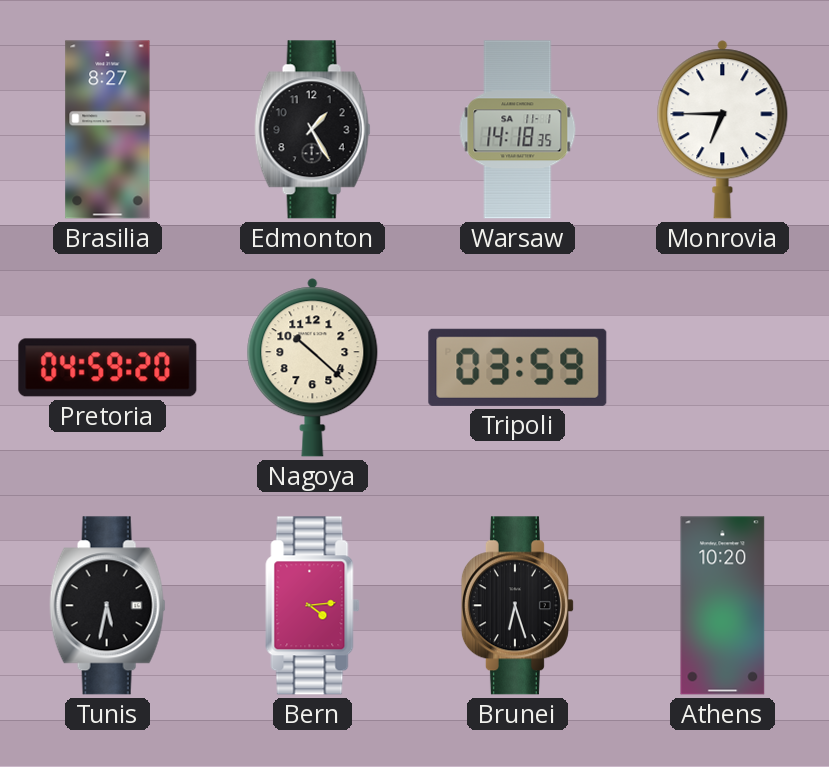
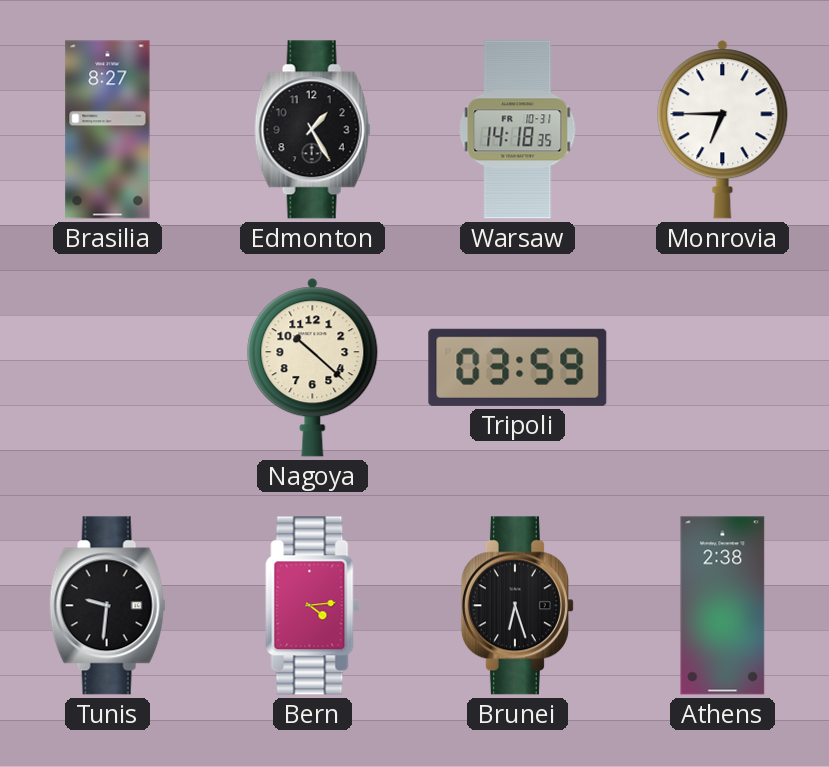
Warsaw date: SA 11-1 -> FR 10-31
Pretoria: 04:59 -> none
Tunis: 5:32 -> 9:31
Athens: 10:20 -> 2:38
